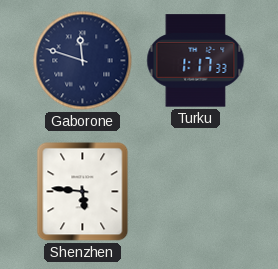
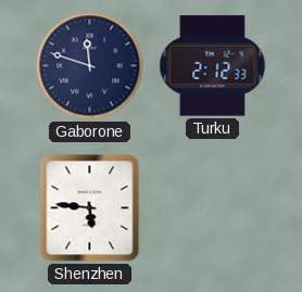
Turku: 1:17 -> 2:12
